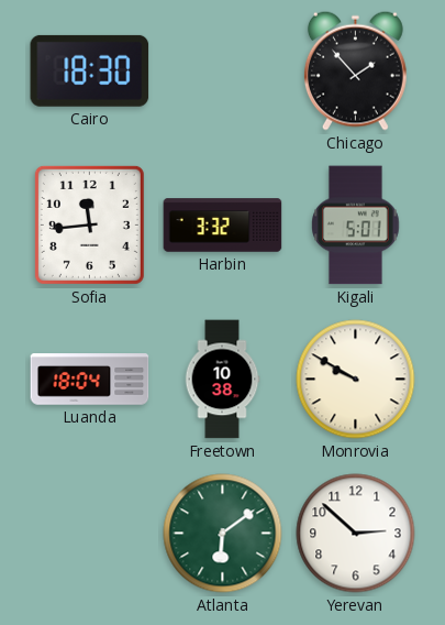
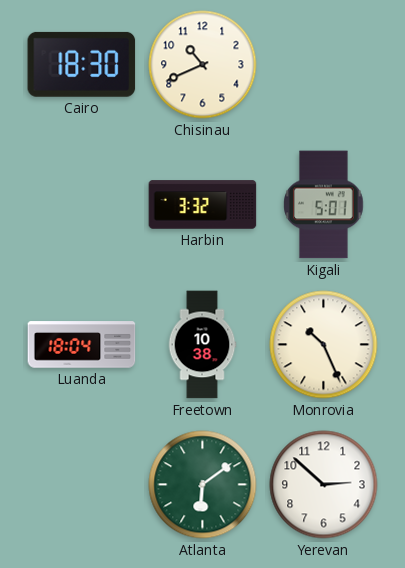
Chisinau: none -> 10:41
Chicago: 1:53 -> none
Sofia: 11:44 -> none
Monrovia: 9:50 -> 10:26
